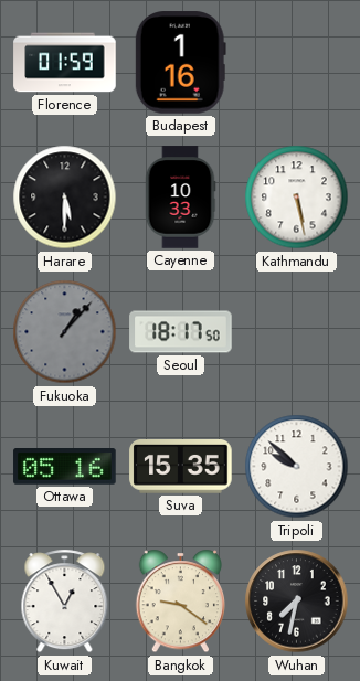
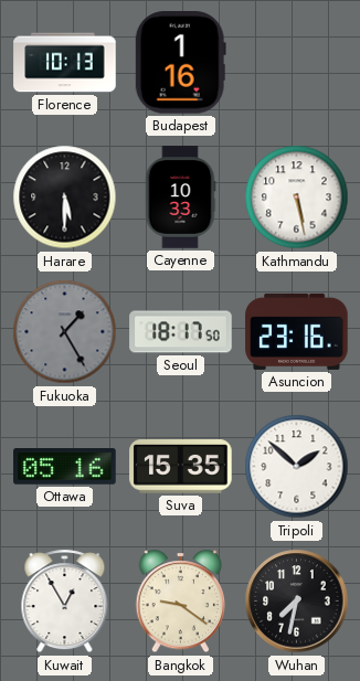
Florence: 01:59 -> 10:13
Fukuoka: 1:07 -> 1:25
Asuncion: none -> 23:16
Tripoli: 9:52 -> 1:52
